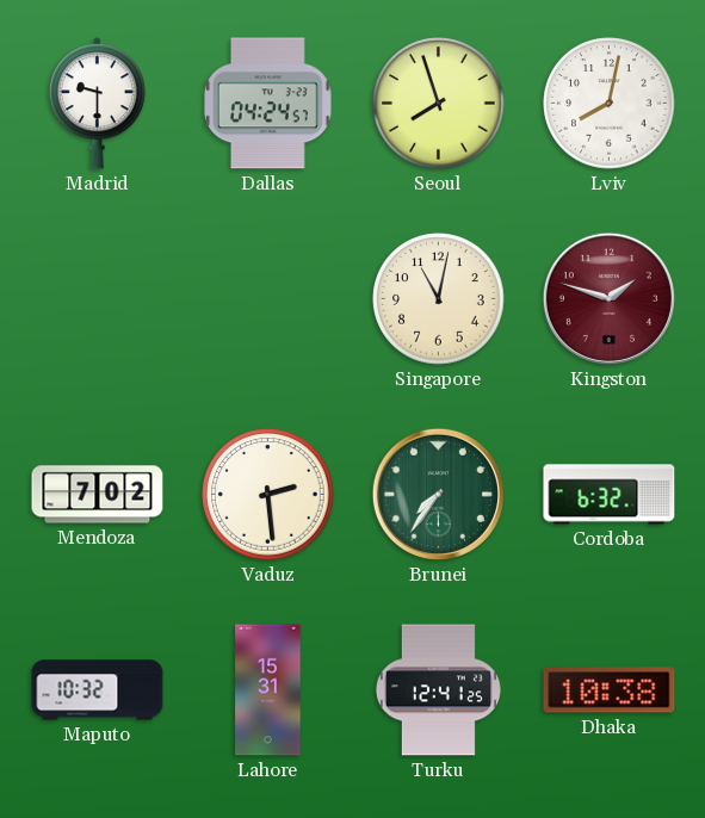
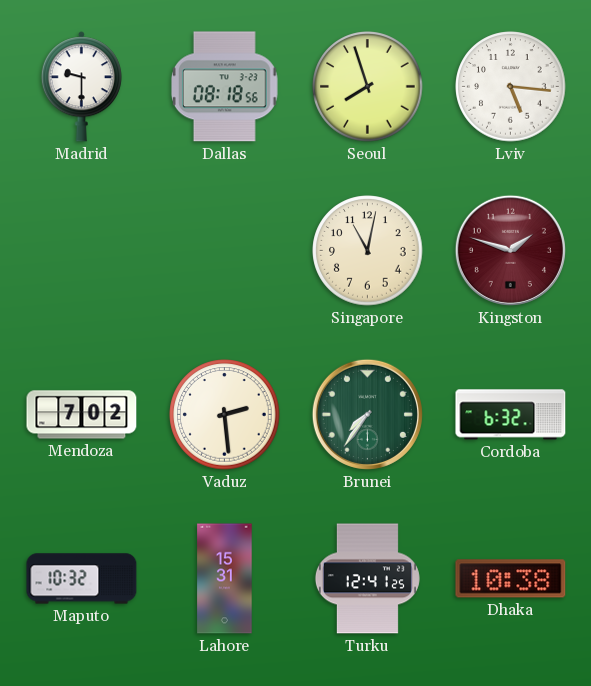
Dallas: 04:24 -> 08:18
Lviv: 8:02 -> 5:16
